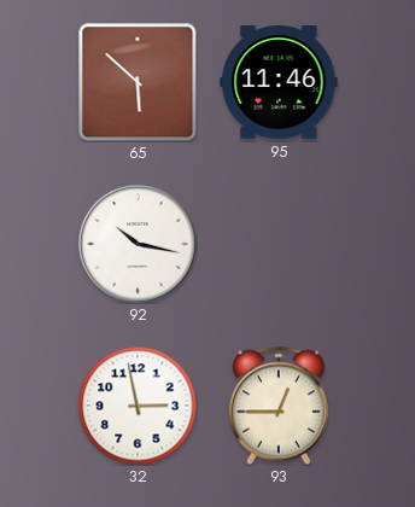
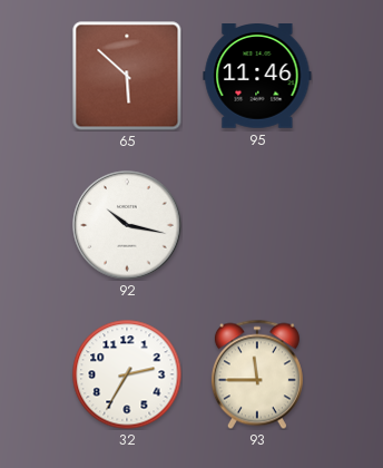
32: 2:58 -> 2:35
93: 12:45 -> 11:45
